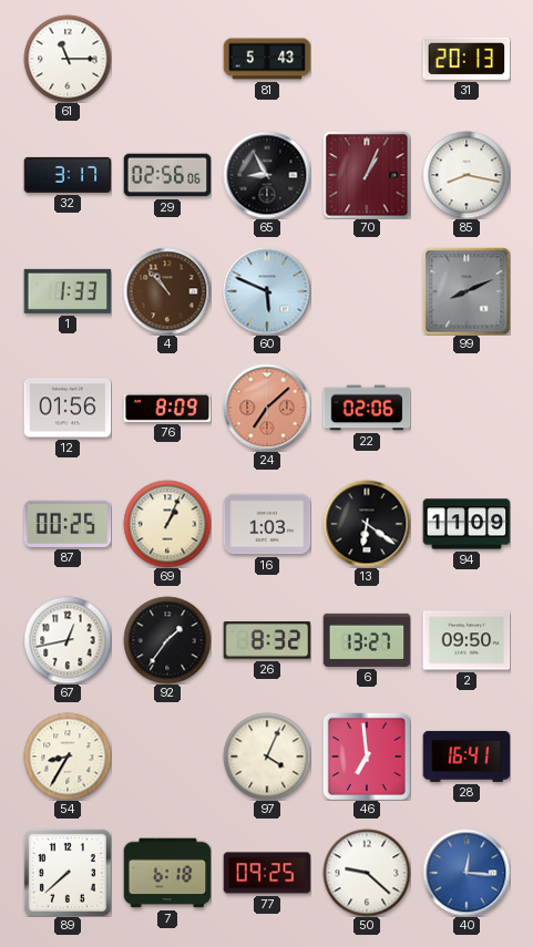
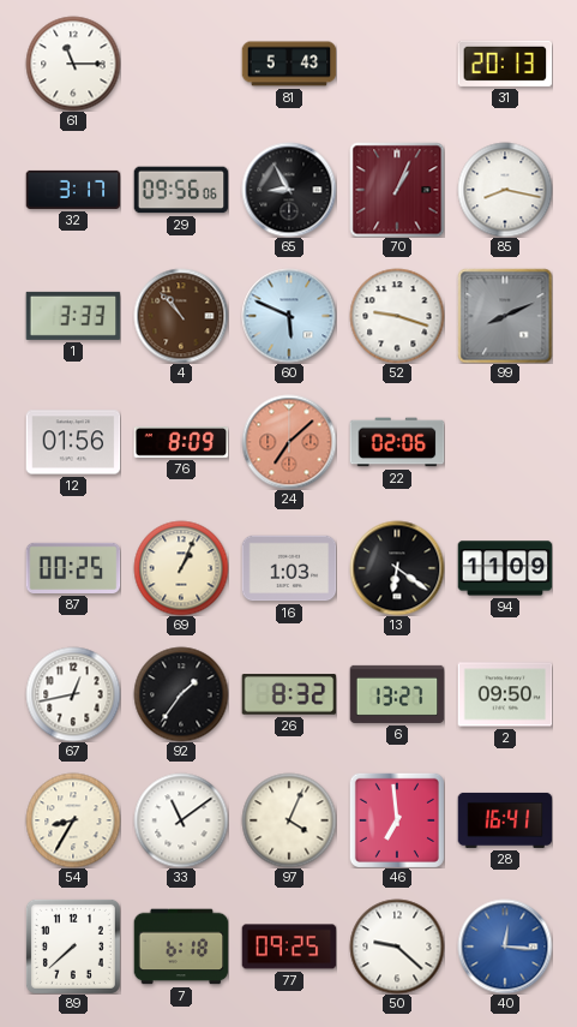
29: 02:56 -> 09:56
1: 1:33 -> 3:33
52: none -> 9:18
33: none -> 11:09
